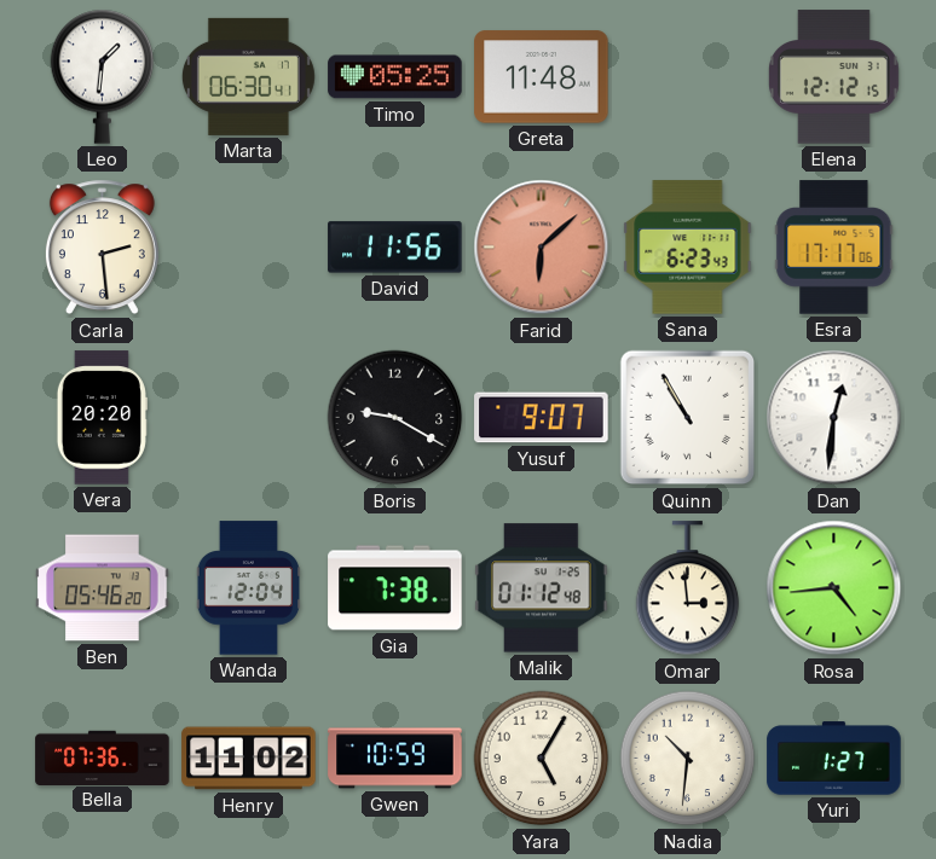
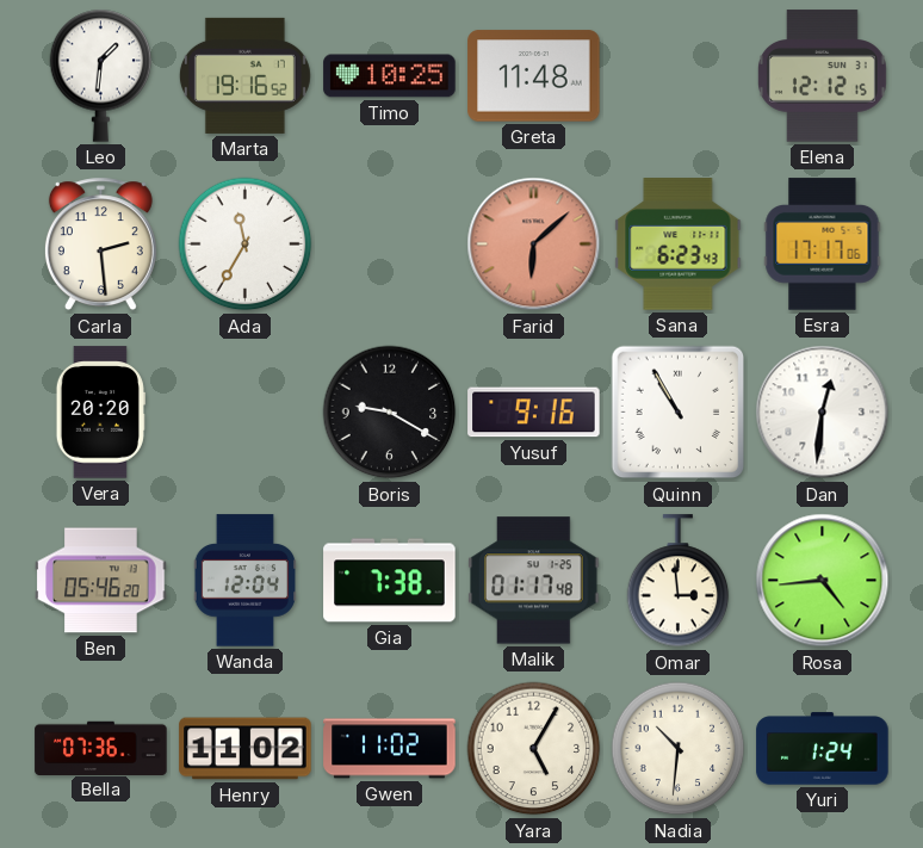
Marta: 06:30 -> 19:16
Timo: 05:25 -> 10:25
Ada: none -> 11:35
David: 11:56 -> none
Yusuf: 9:07 -> 9:16
Malik: 01:12 -> 01:17
Gwen: 10:59 -> 11:02
Yuri: 1:27 -> 1:24
